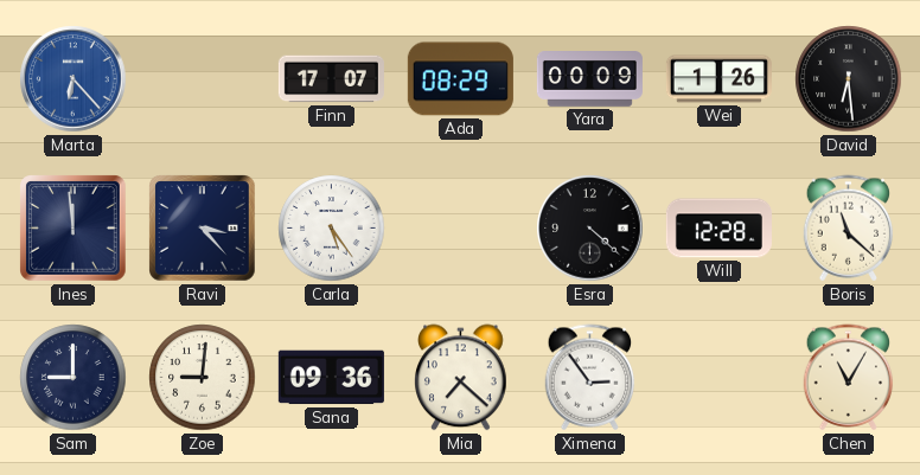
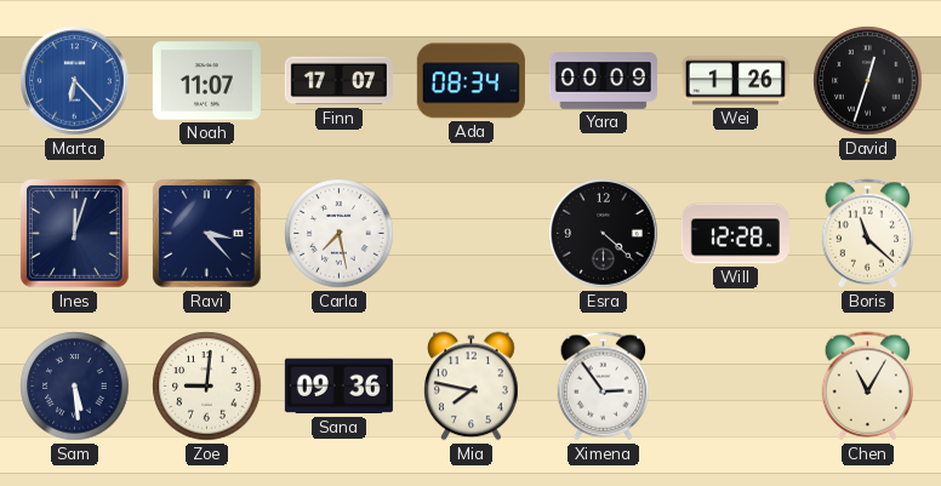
Noah: none -> 11:07
Ada: 08:29 -> 08:34
David: 6:29 -> 12:33
Ines: 11:59 -> 12:03
Carla: 5:24 -> 7:28
Sam: 9:00 -> 5:29
Mia: 7:22 -> 7:47
